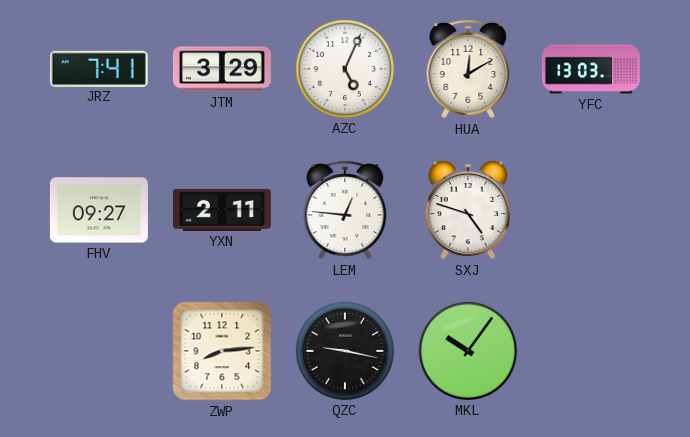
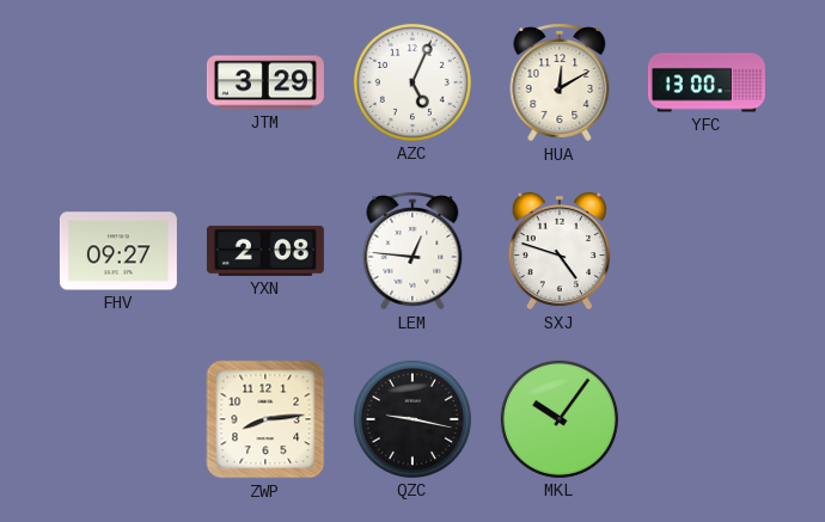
JRZ: 7:41 -> none
YFC: 13:03 -> 13:00
YXN: 2:11 -> 2:08
